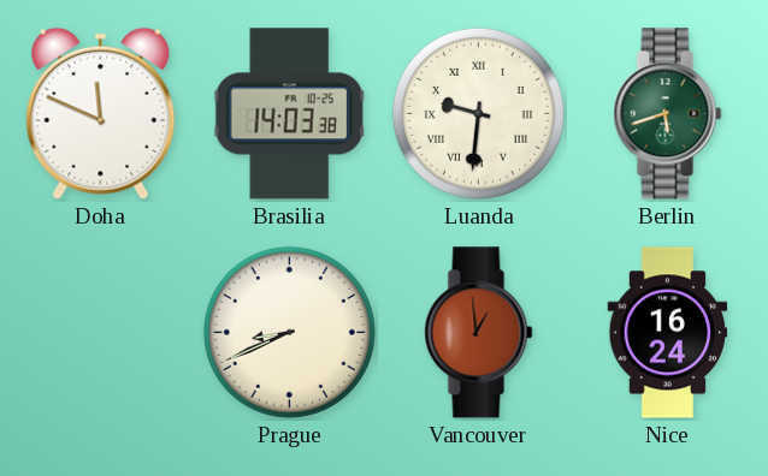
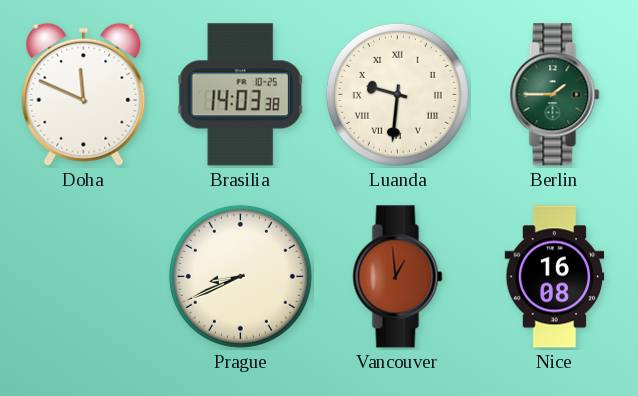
Berlin: 5:42 -> 1:45
Nice: 16:24 -> 16:08
